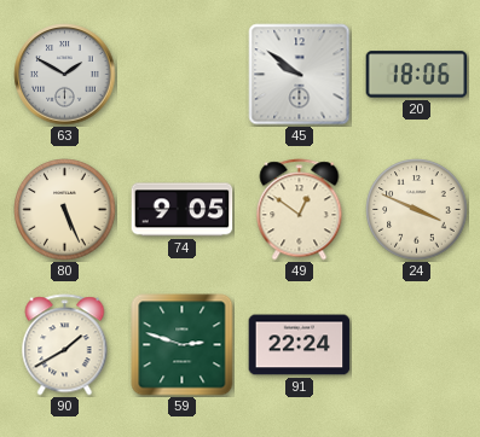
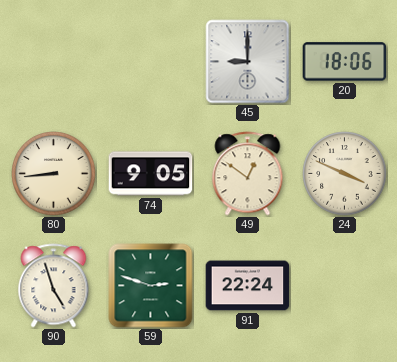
63: 1:50 -> none
45: 9:51 -> 9:00
80: 5:26 -> 8:44
90: 1:40 -> 4:57
